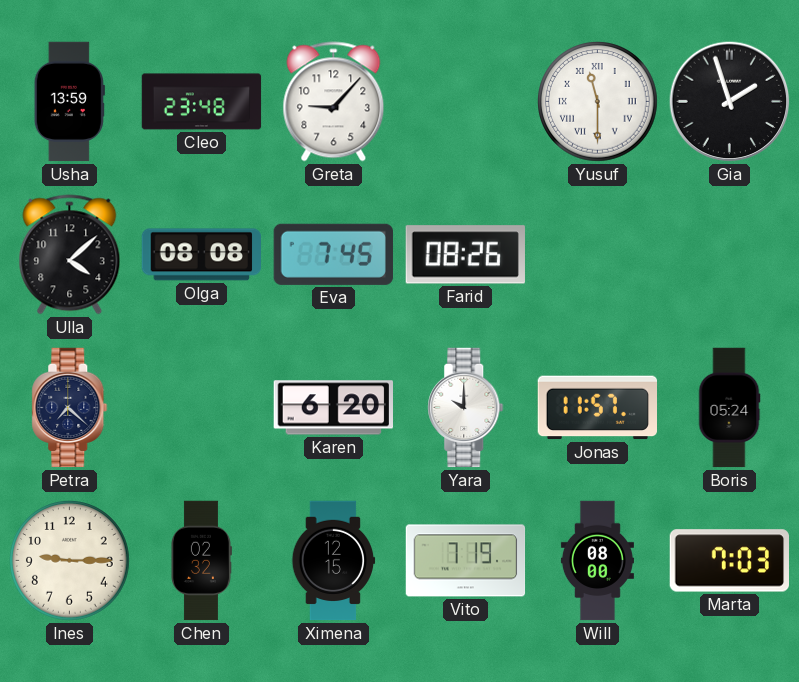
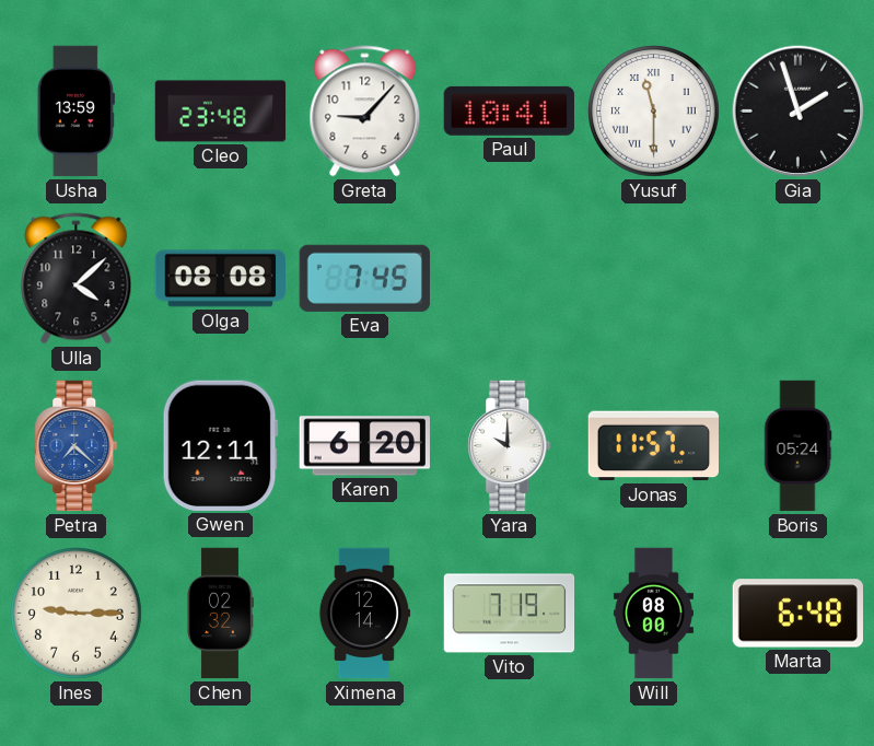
Paul: none -> 10:41
Farid: 08:26 -> none
Petra dial: navy -> blue
Gwen: none -> 12:11
Ximena: 12:15 -> 12:14
Marta: 7:03 -> 6:48
